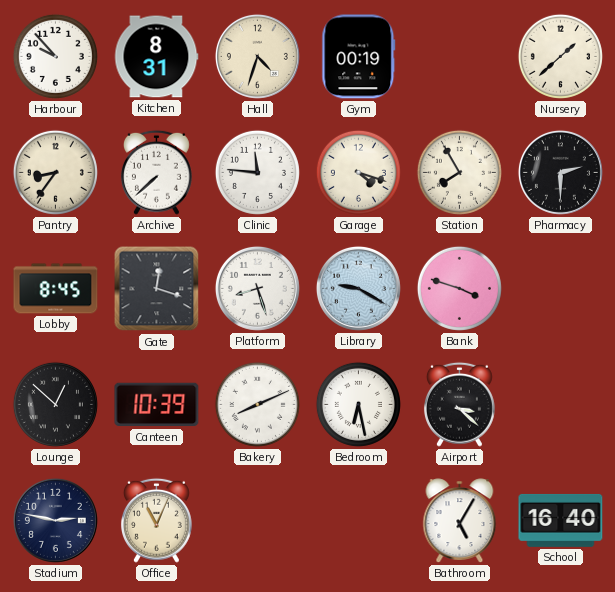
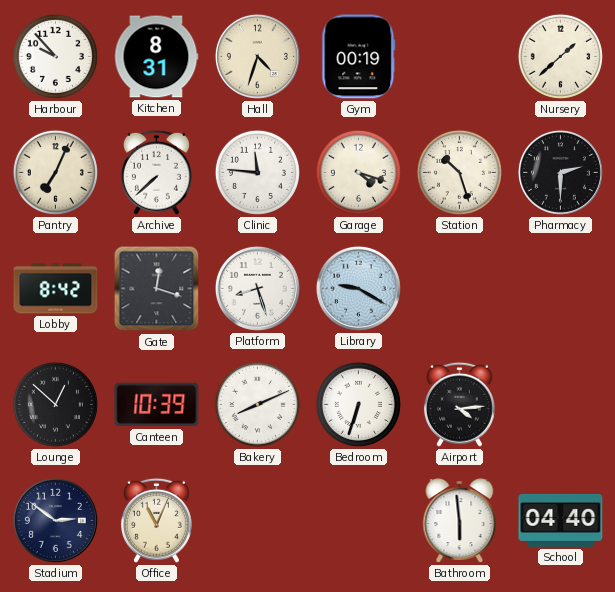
Pantry: 8:36 -> 7:04
Station: 7:55 -> 10:27
Lobby: 8:45 -> 8:42
Bank: 3:48 -> none
Bedroom: 6:28 -> 6:33
Airport: 3:22 -> 4:14
Stadium: 2:47 -> 2:51
Bathroom: 5:05 -> 5:59
School: 16:40 -> 04:40
